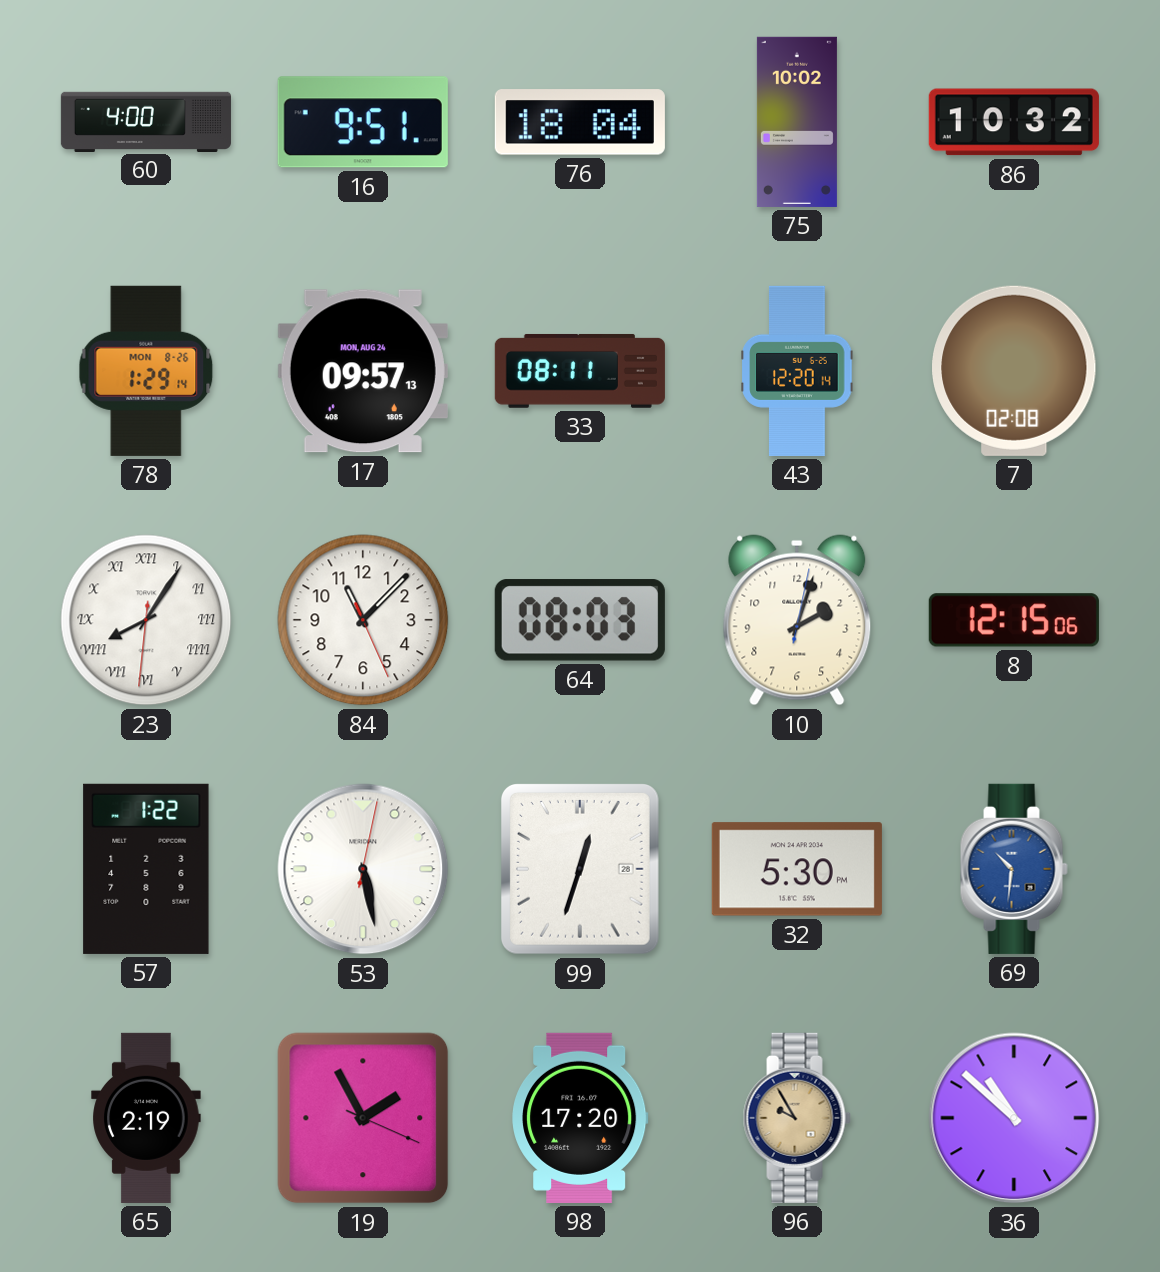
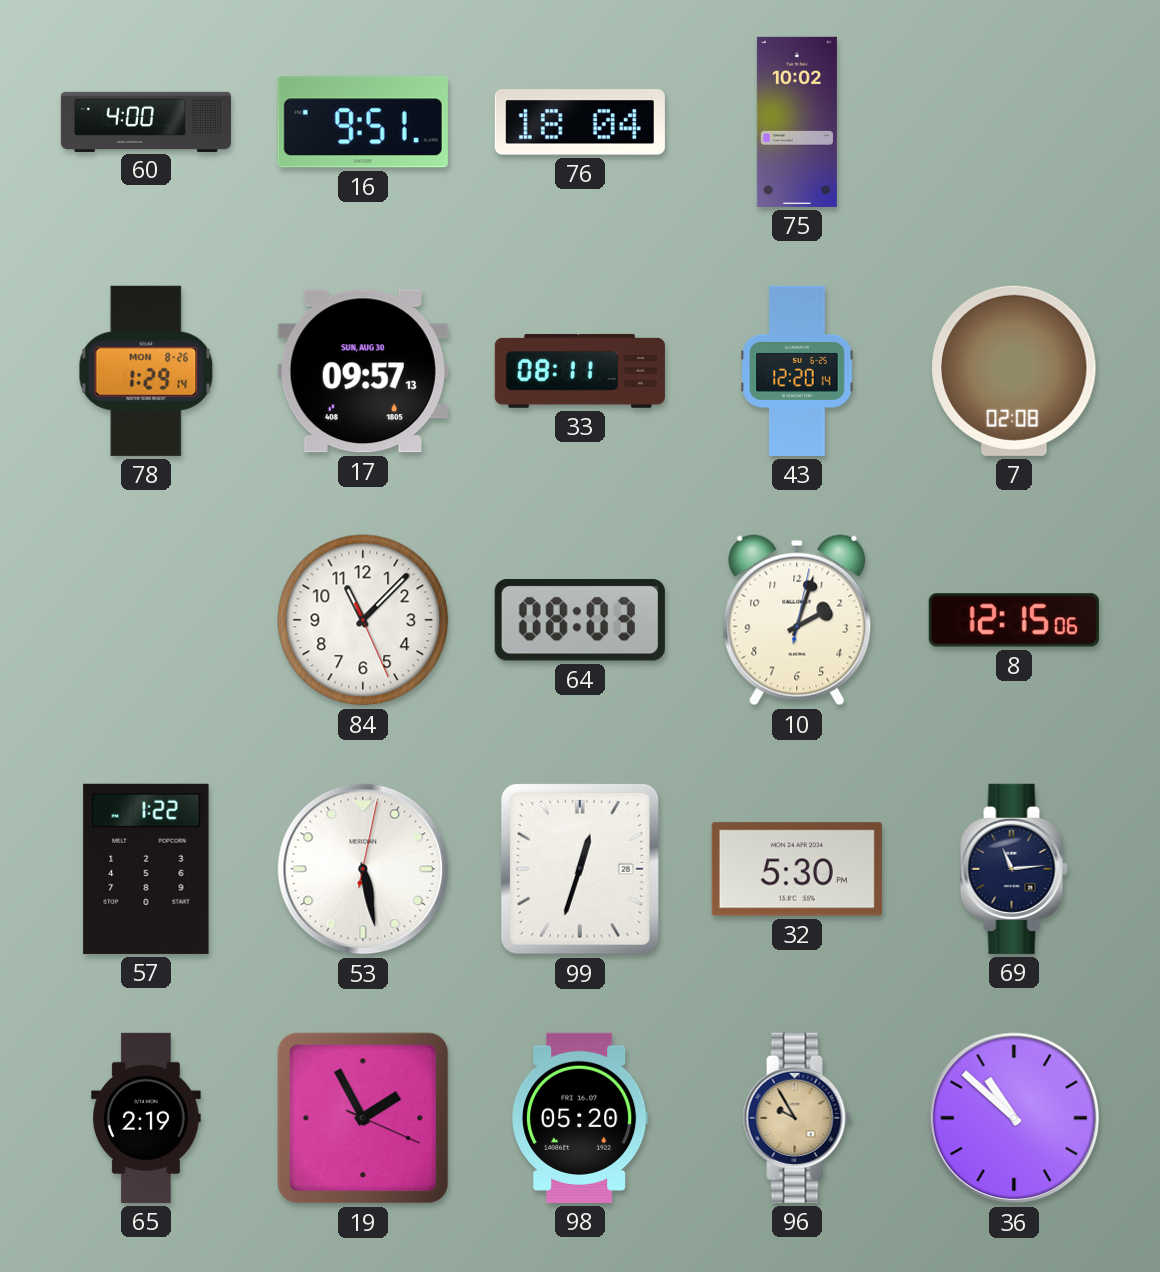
86: 10:32 -> none
17 date: MON, AUG 24 -> SUN, AUG 30
23: 8:05 -> none
69: 10:31 -> 11:14
69 dial: blue -> navy
98: 17:20 -> 05:20
